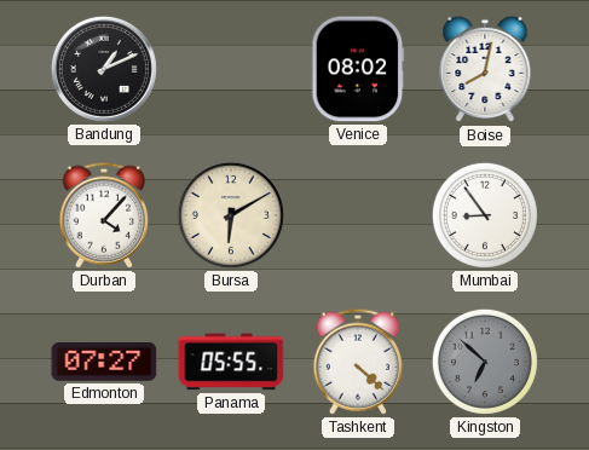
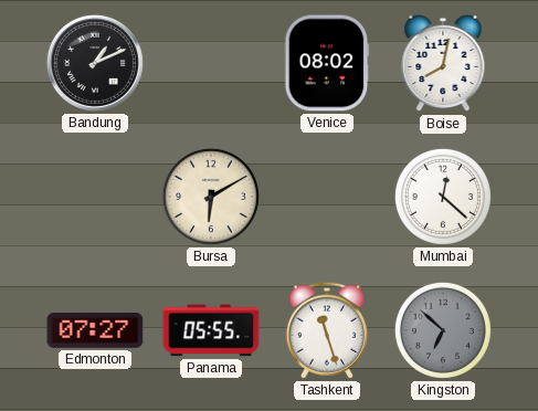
Durban: 4:07 -> none
Mumbai: 8:54 -> 12:22
Tashkent: 4:22 -> 11:27
